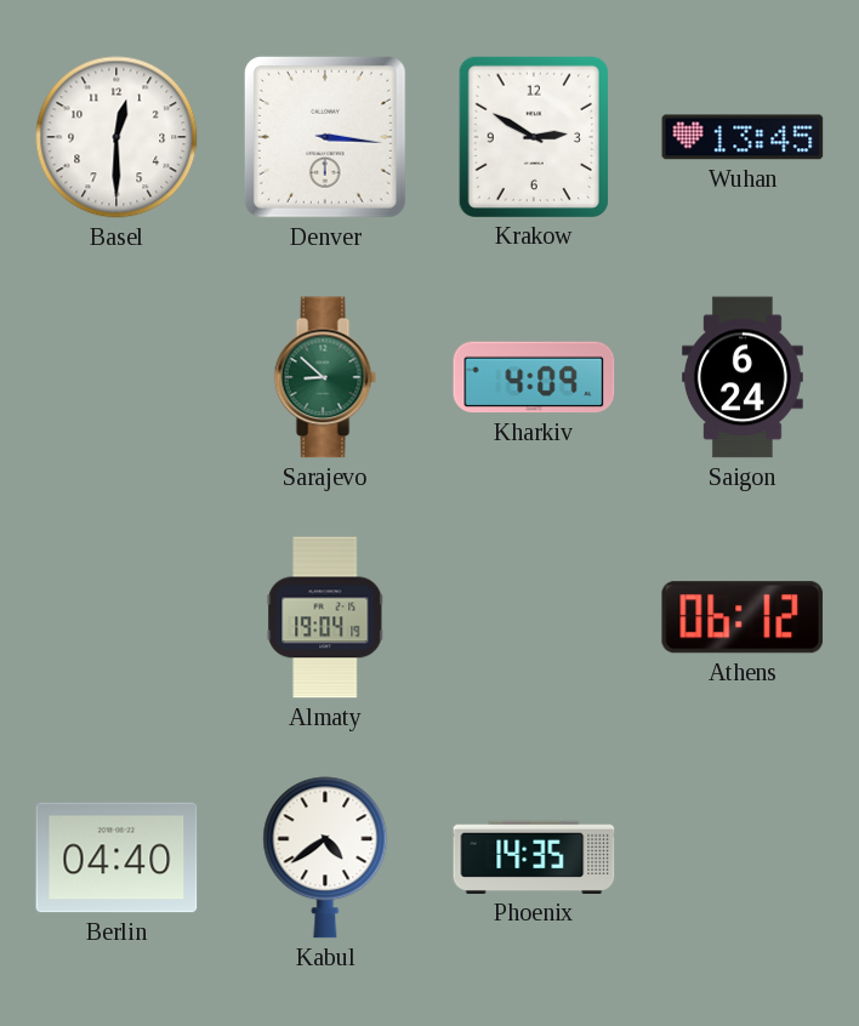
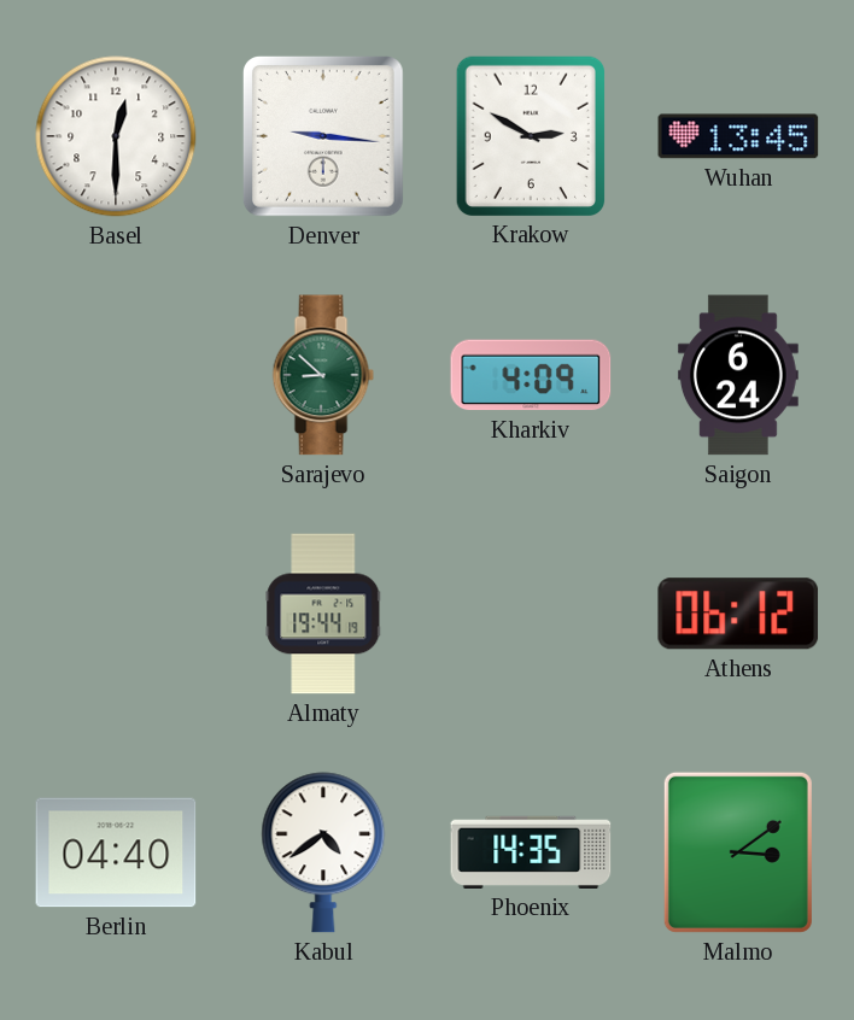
Denver: 3:16 -> 9:16
Almaty: 19:04 -> 19:44
Malmo: none -> 3:09
